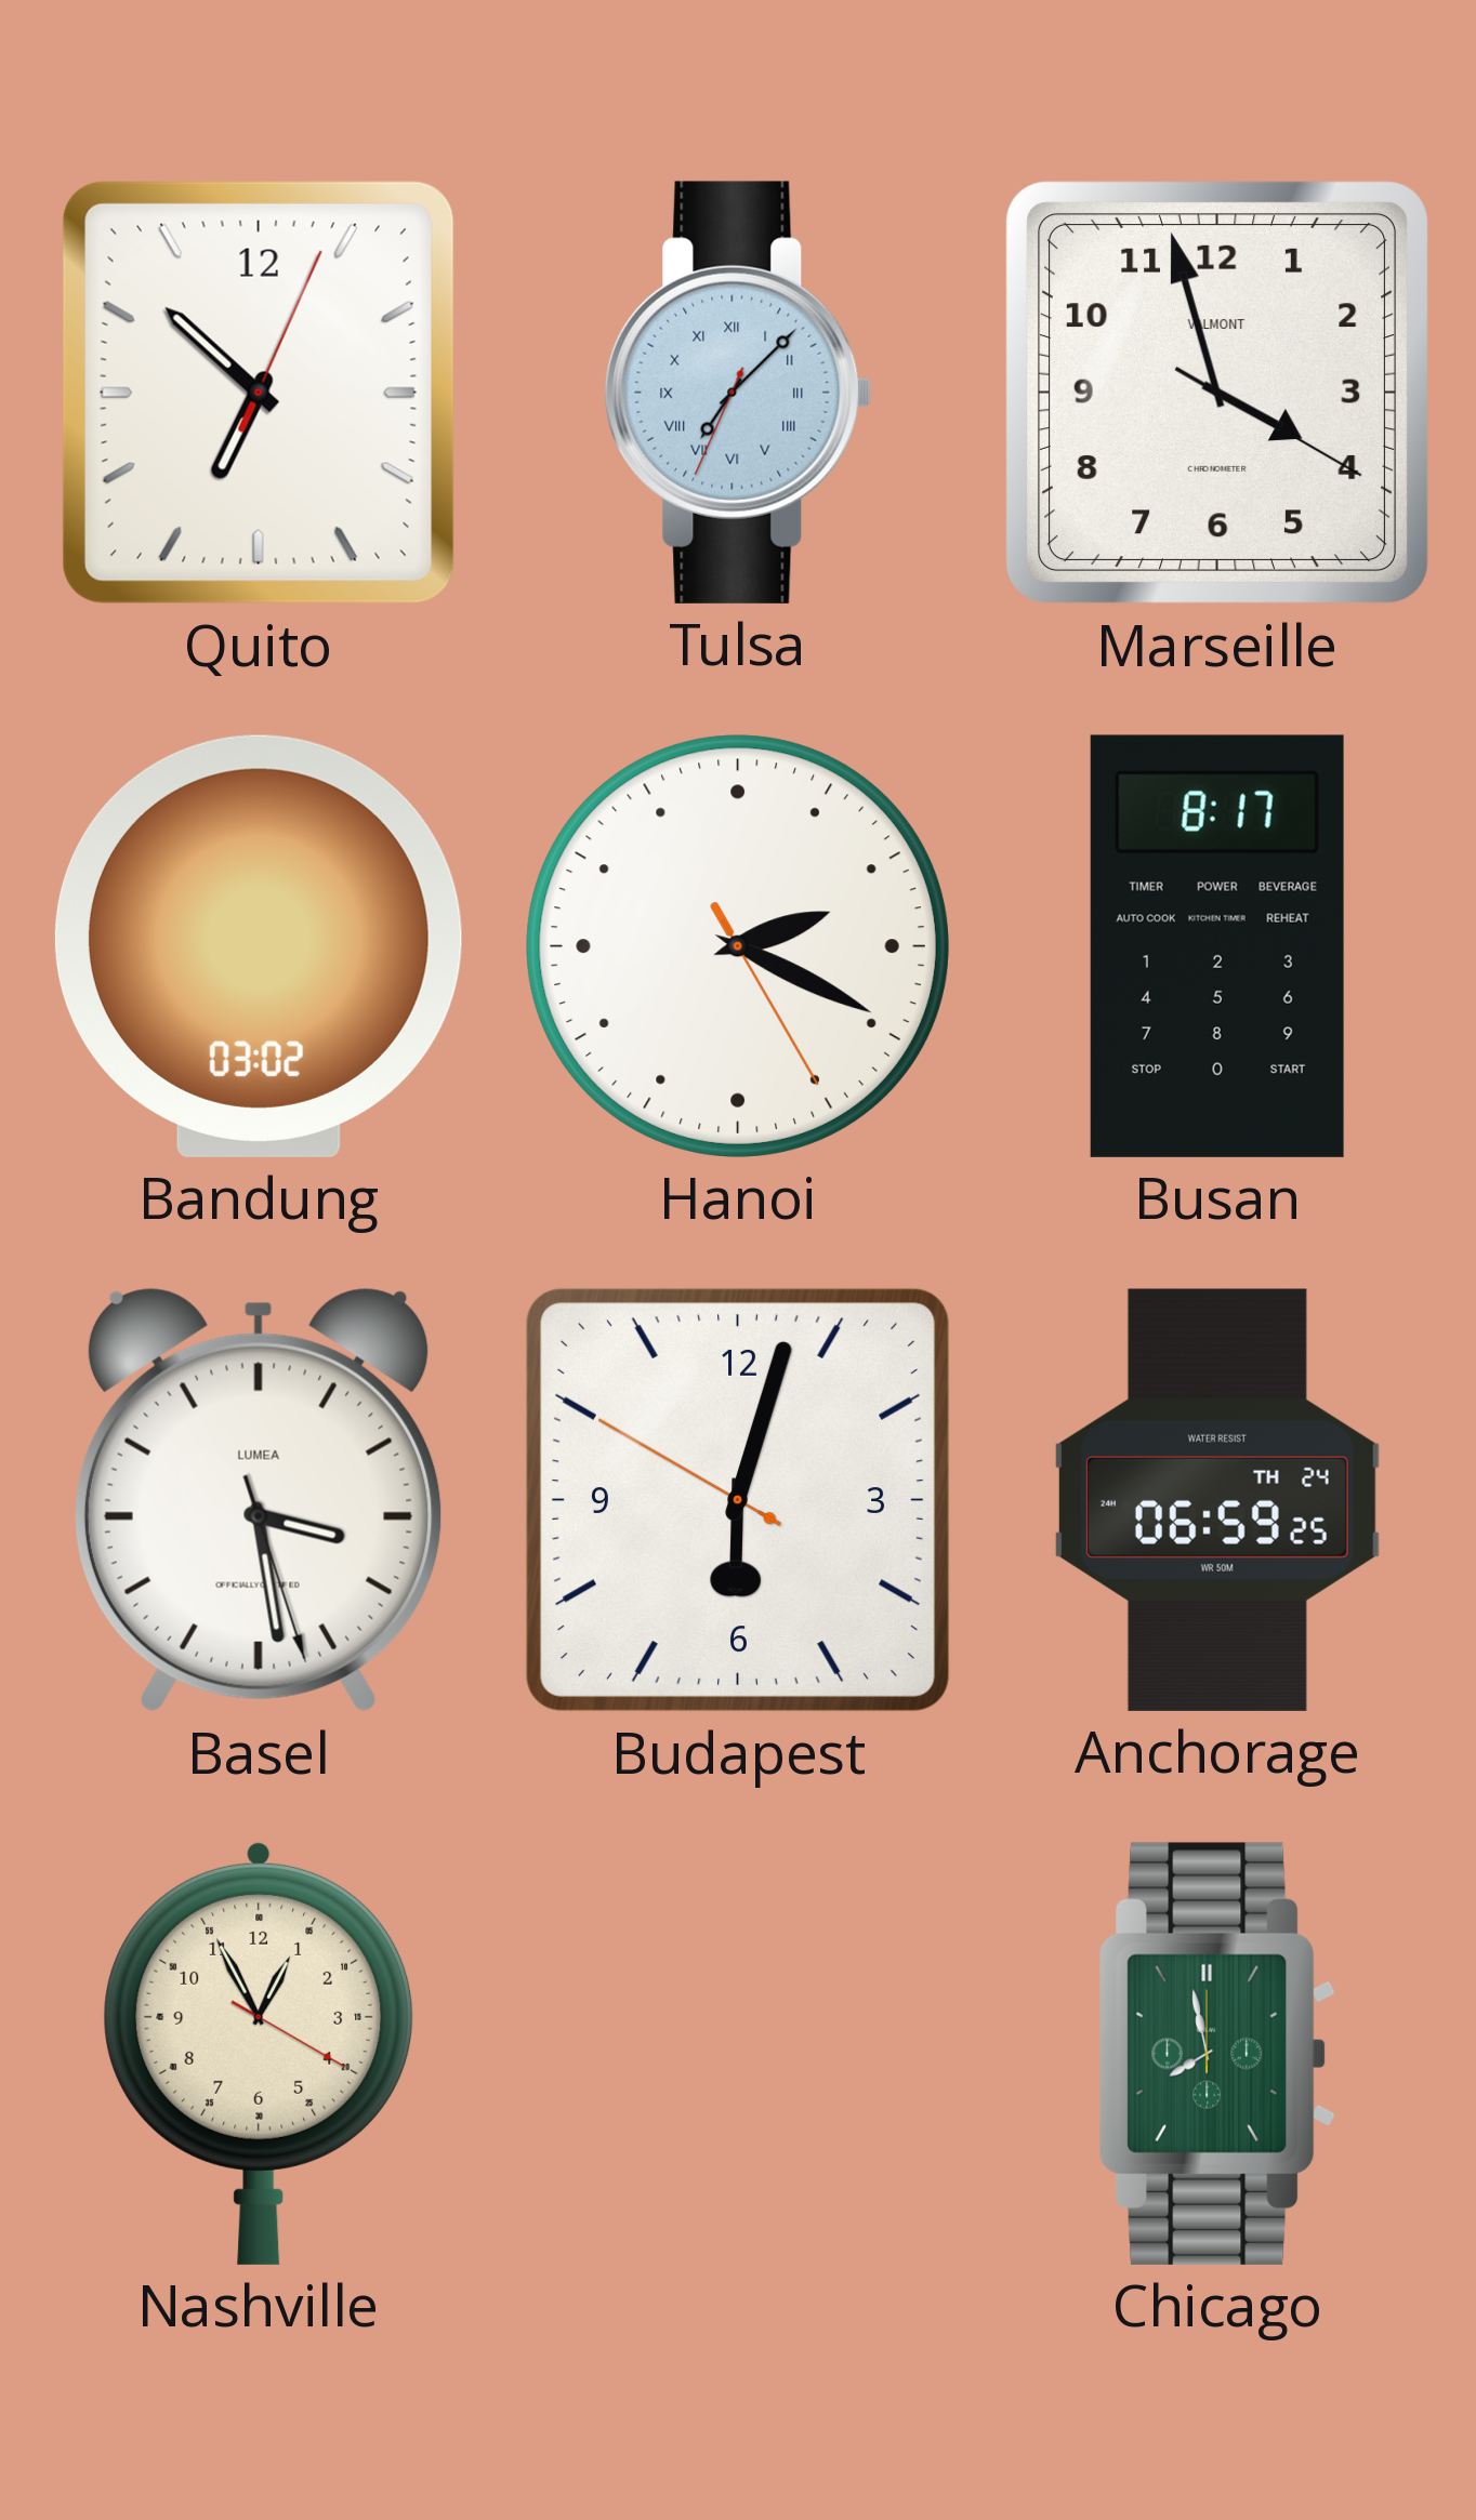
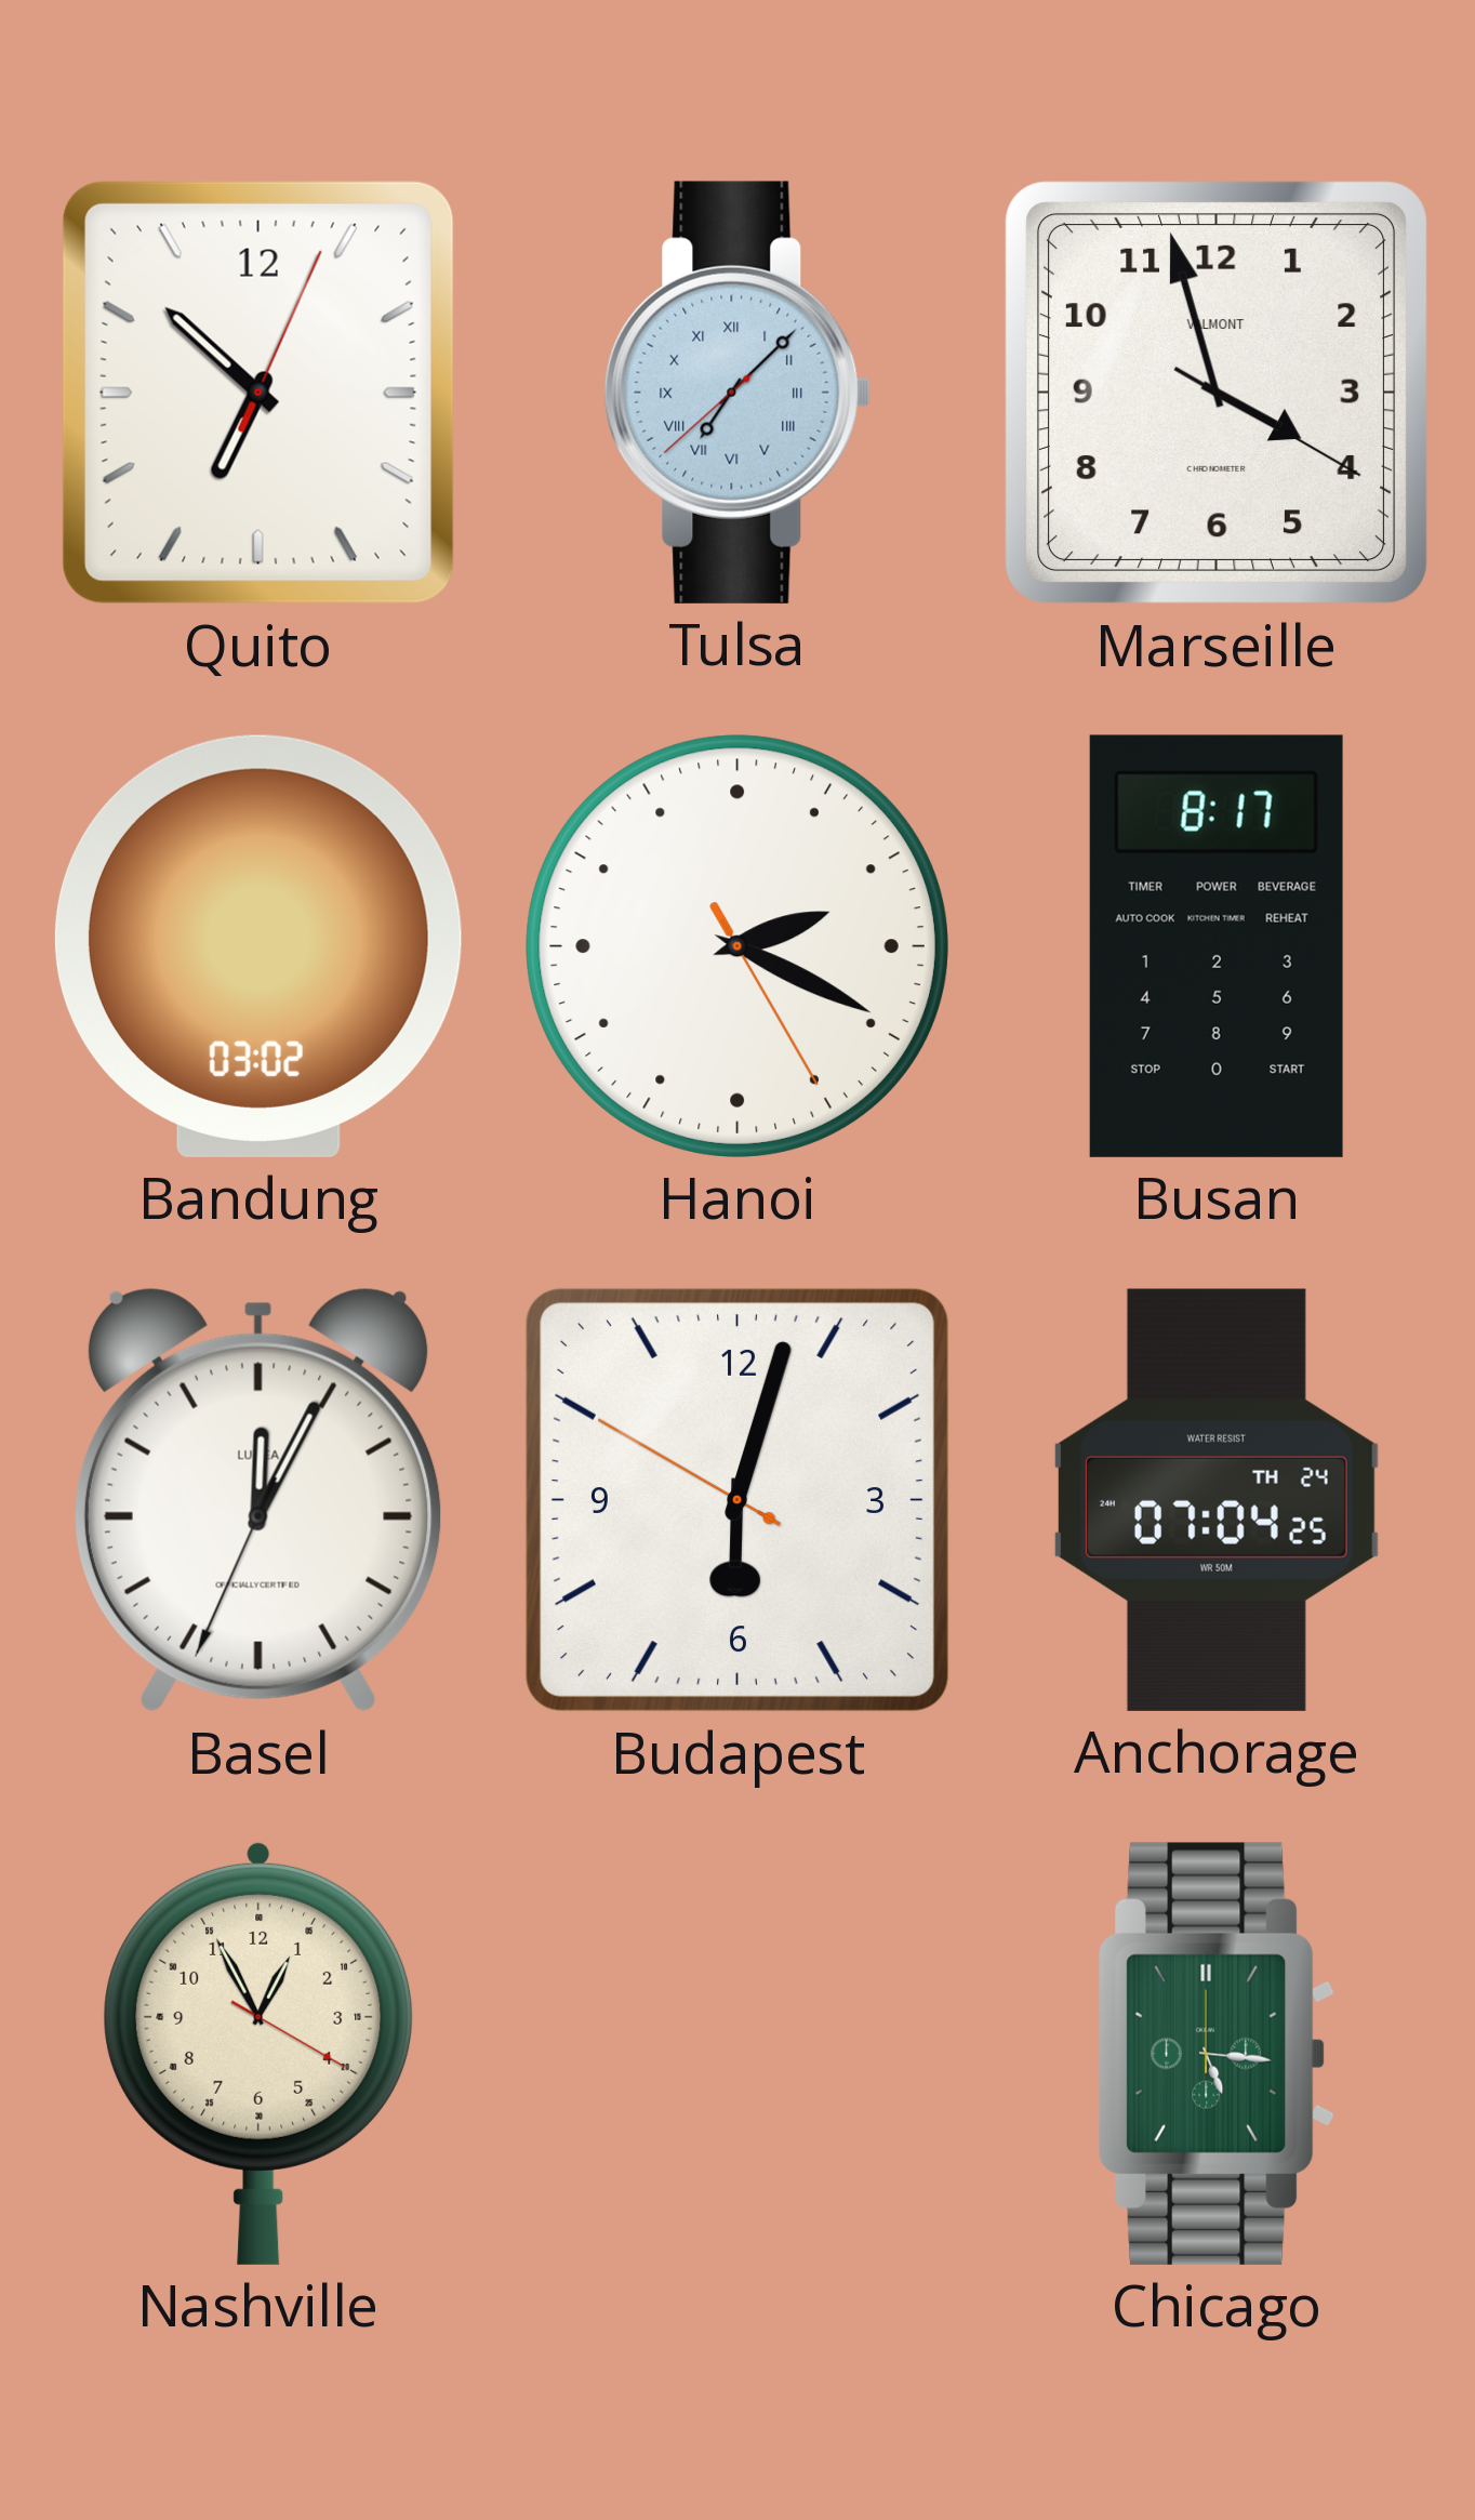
Tulsa: 7:07:34 -> 7:07:38
Basel: 3:28 -> 12:04
Anchorage: 06:59 -> 07:04
Chicago: 7:58 -> 5:16
